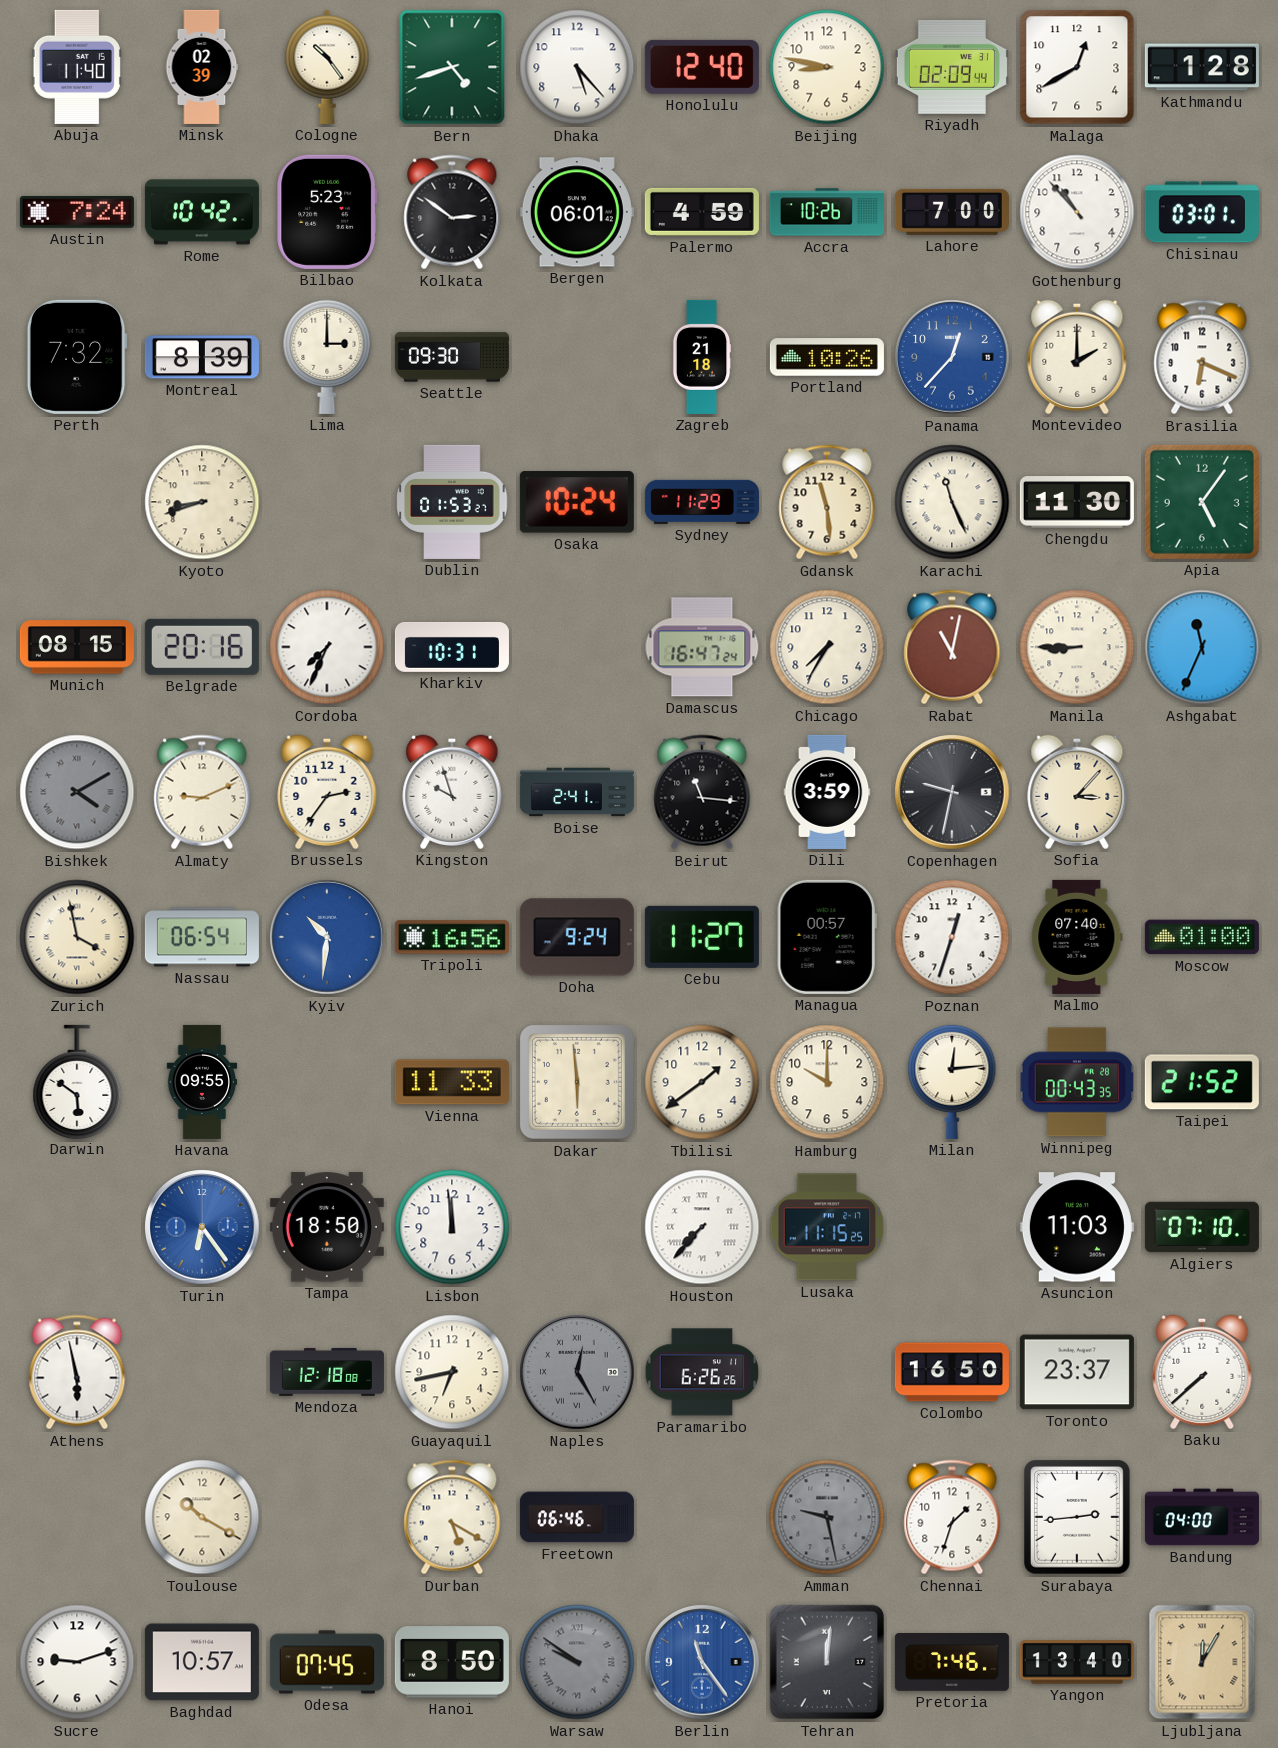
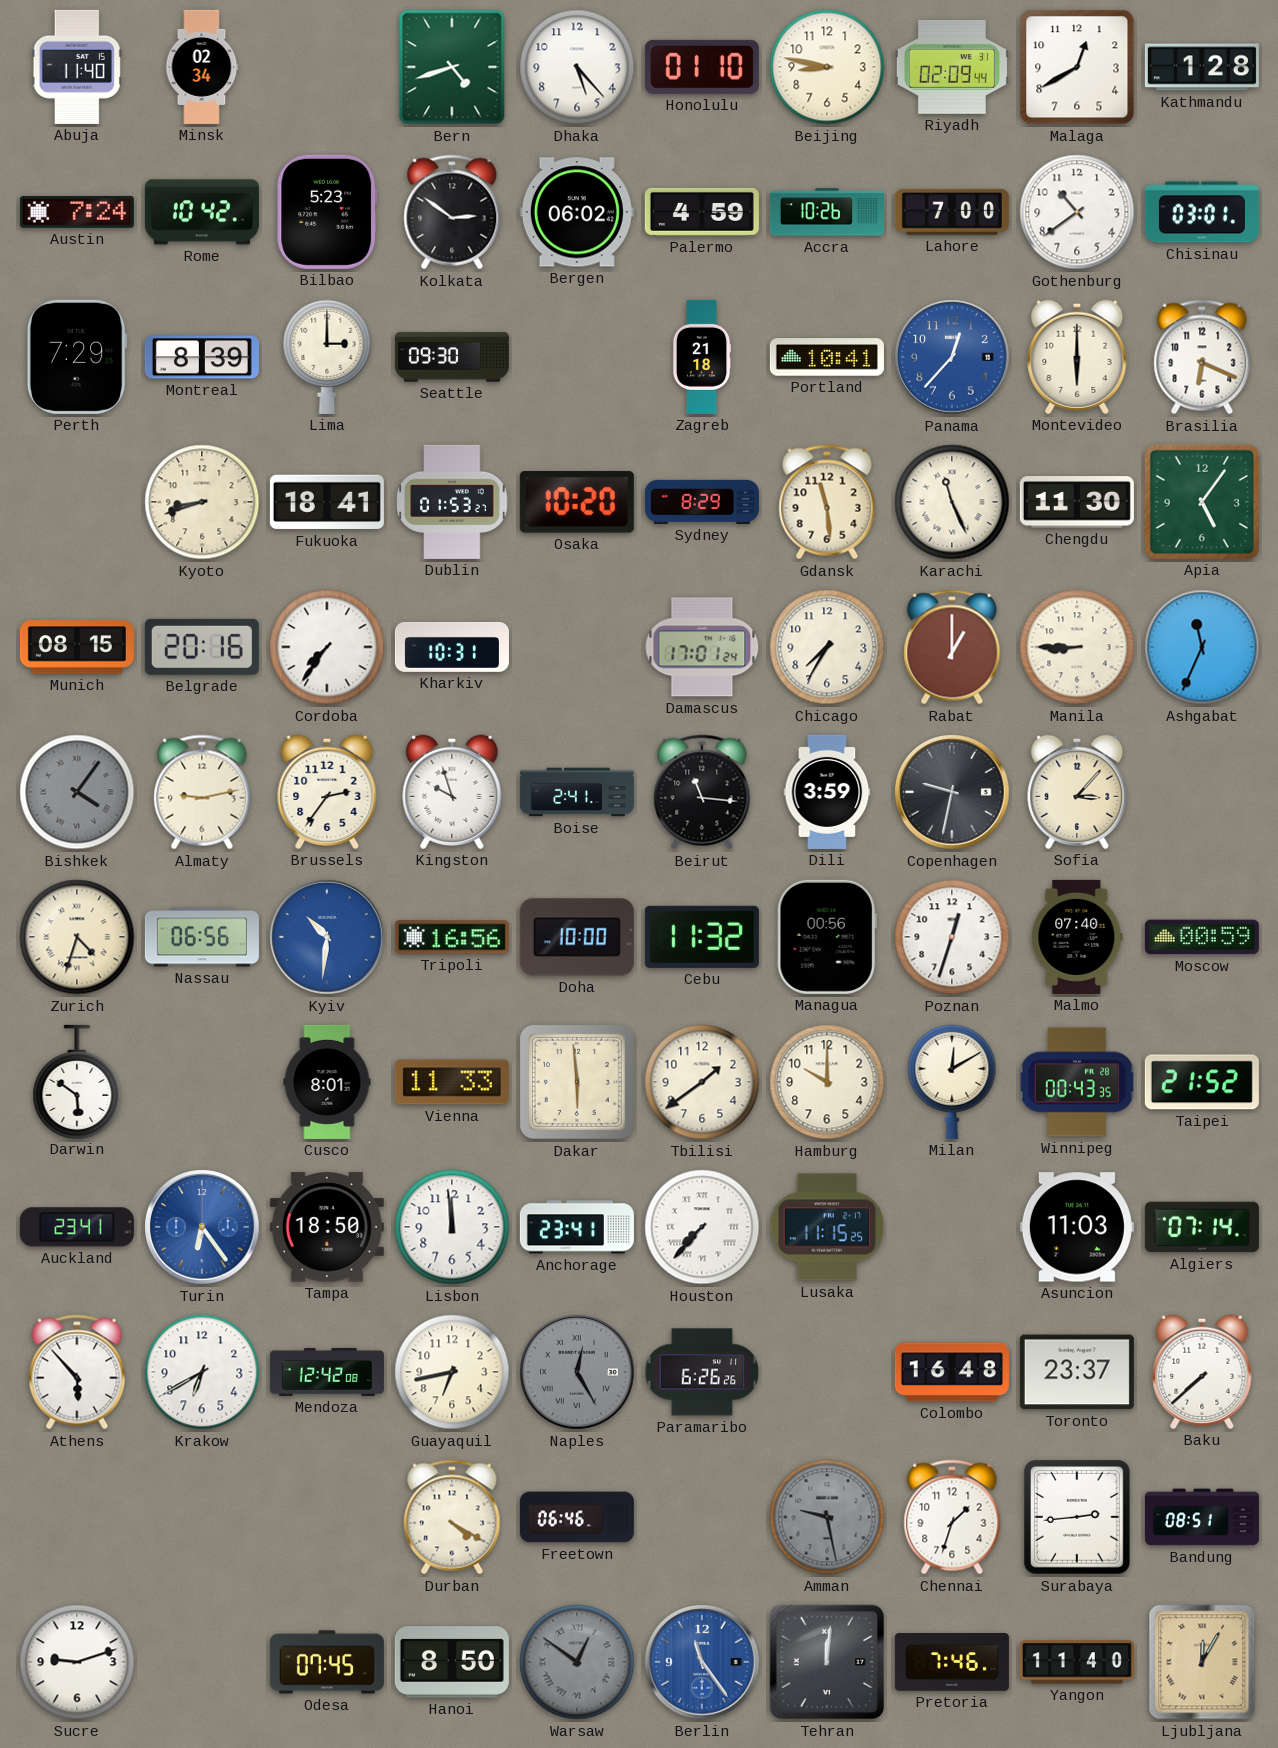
Minsk: 02:39 -> 02:34
Cologne: 10:24 -> none
Honolulu: 12:40 -> 01:10
Bergen: 06:01 -> 06:02
Gothenburg: 10:53 -> 10:39
Perth: 7:32 -> 7:29
Portland: 10:26 -> 10:41
Montevideo: 2:00 -> 6:00
Fukuoka: none -> 18:41
Osaka: 10:24 -> 10:20
Sydney: 11:29 -> 8:29
Cordoba: 7:34 -> 7:36
Damascus: 16:47 -> 17:01
Rabat: 11:02 -> 1:00
Bishkek: 4:10 -> 4:06
Almaty: 9:11 -> 9:13
Zurich: 3:58 -> 4:33
Nassau: 06:54 -> 06:56
Doha: 9:24 -> 10:00
Cebu: 11:27 -> 11:32
Managua: 00:57 -> 00:56
Moscow: 01:00 -> 00:59
Havana: 09:55 -> none
Cusco: none -> 8:01
Milan: 12:14 -> 12:10
Auckland: none -> 23:41
Anchorage: none -> 23:41
Algiers: 07:10 -> 07:14
Athens: 5:58 -> 5:53
Krakow: none -> 6:40
Mendoza: 12:18 -> 12:42
Colombo: 16:50 -> 16:48
Toulouse: 10:20 -> none
Durban: 5:20 -> 4:20
Bandung: 04:00 -> 08:51
Baghdad: 10:57 -> none
Warsaw: 9:51 -> 12:51
Yangon: 13:40 -> 11:40
